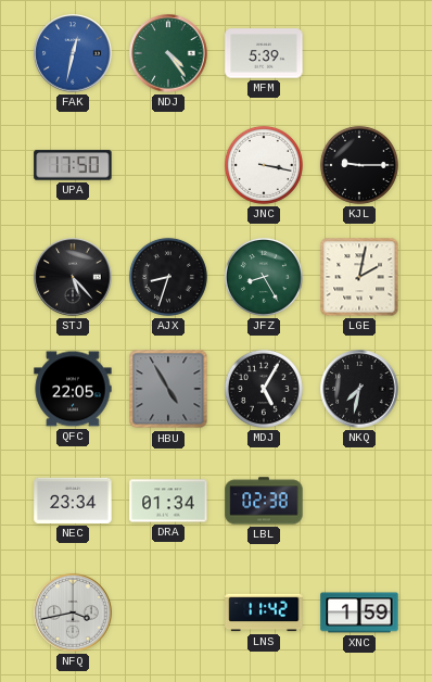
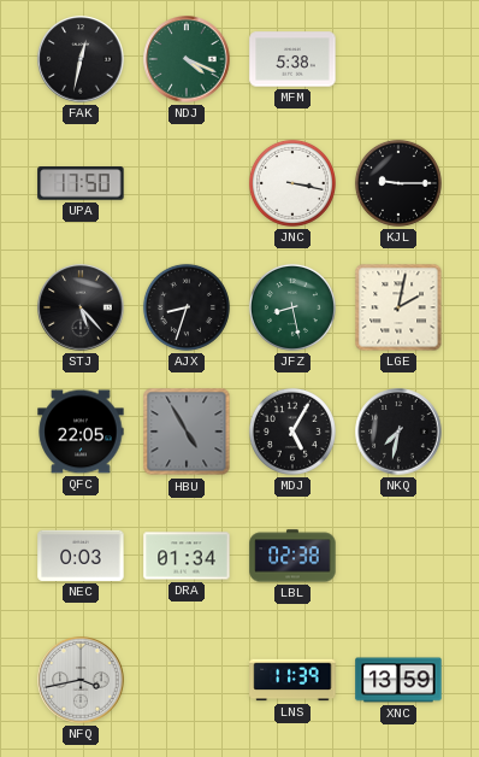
FAK dial: blue -> black
NDJ: 4:24 -> 4:19
MFM: 5:39 -> 5:38
JFZ: 8:25 -> 8:28
NEC: 23:34 -> 0:03
LNS: 11:42 -> 11:39
XNC: 1:59 -> 13:59
